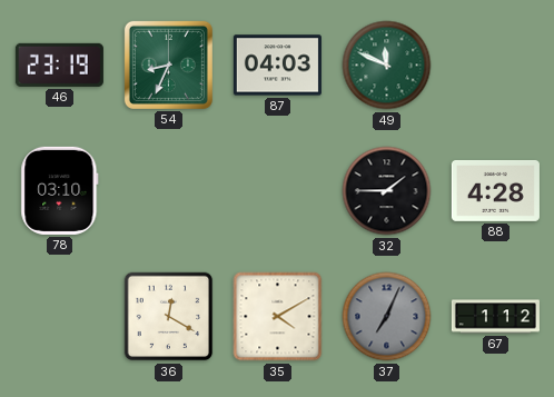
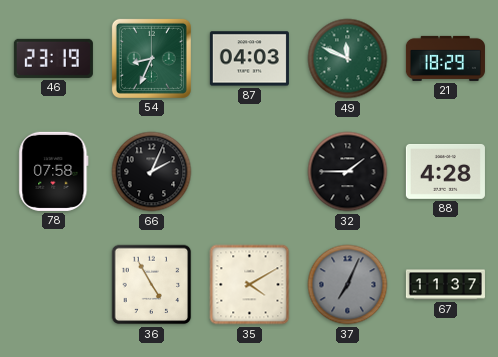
21: none -> 18:29
78: 03:10 -> 07:58
66: none -> 2:04
36: 12:20 -> 4:55
67: 1:12 -> 11:37
